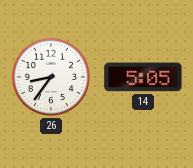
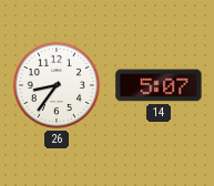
14: 5:05 -> 5:07
